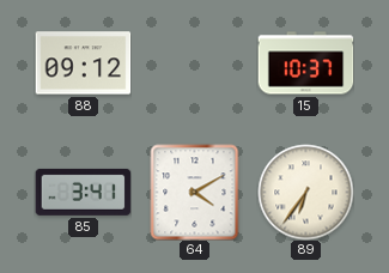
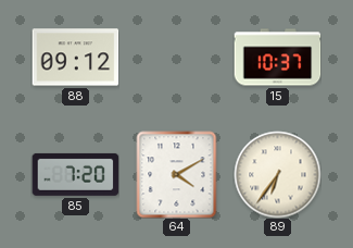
85: 3:41 -> 7:20
